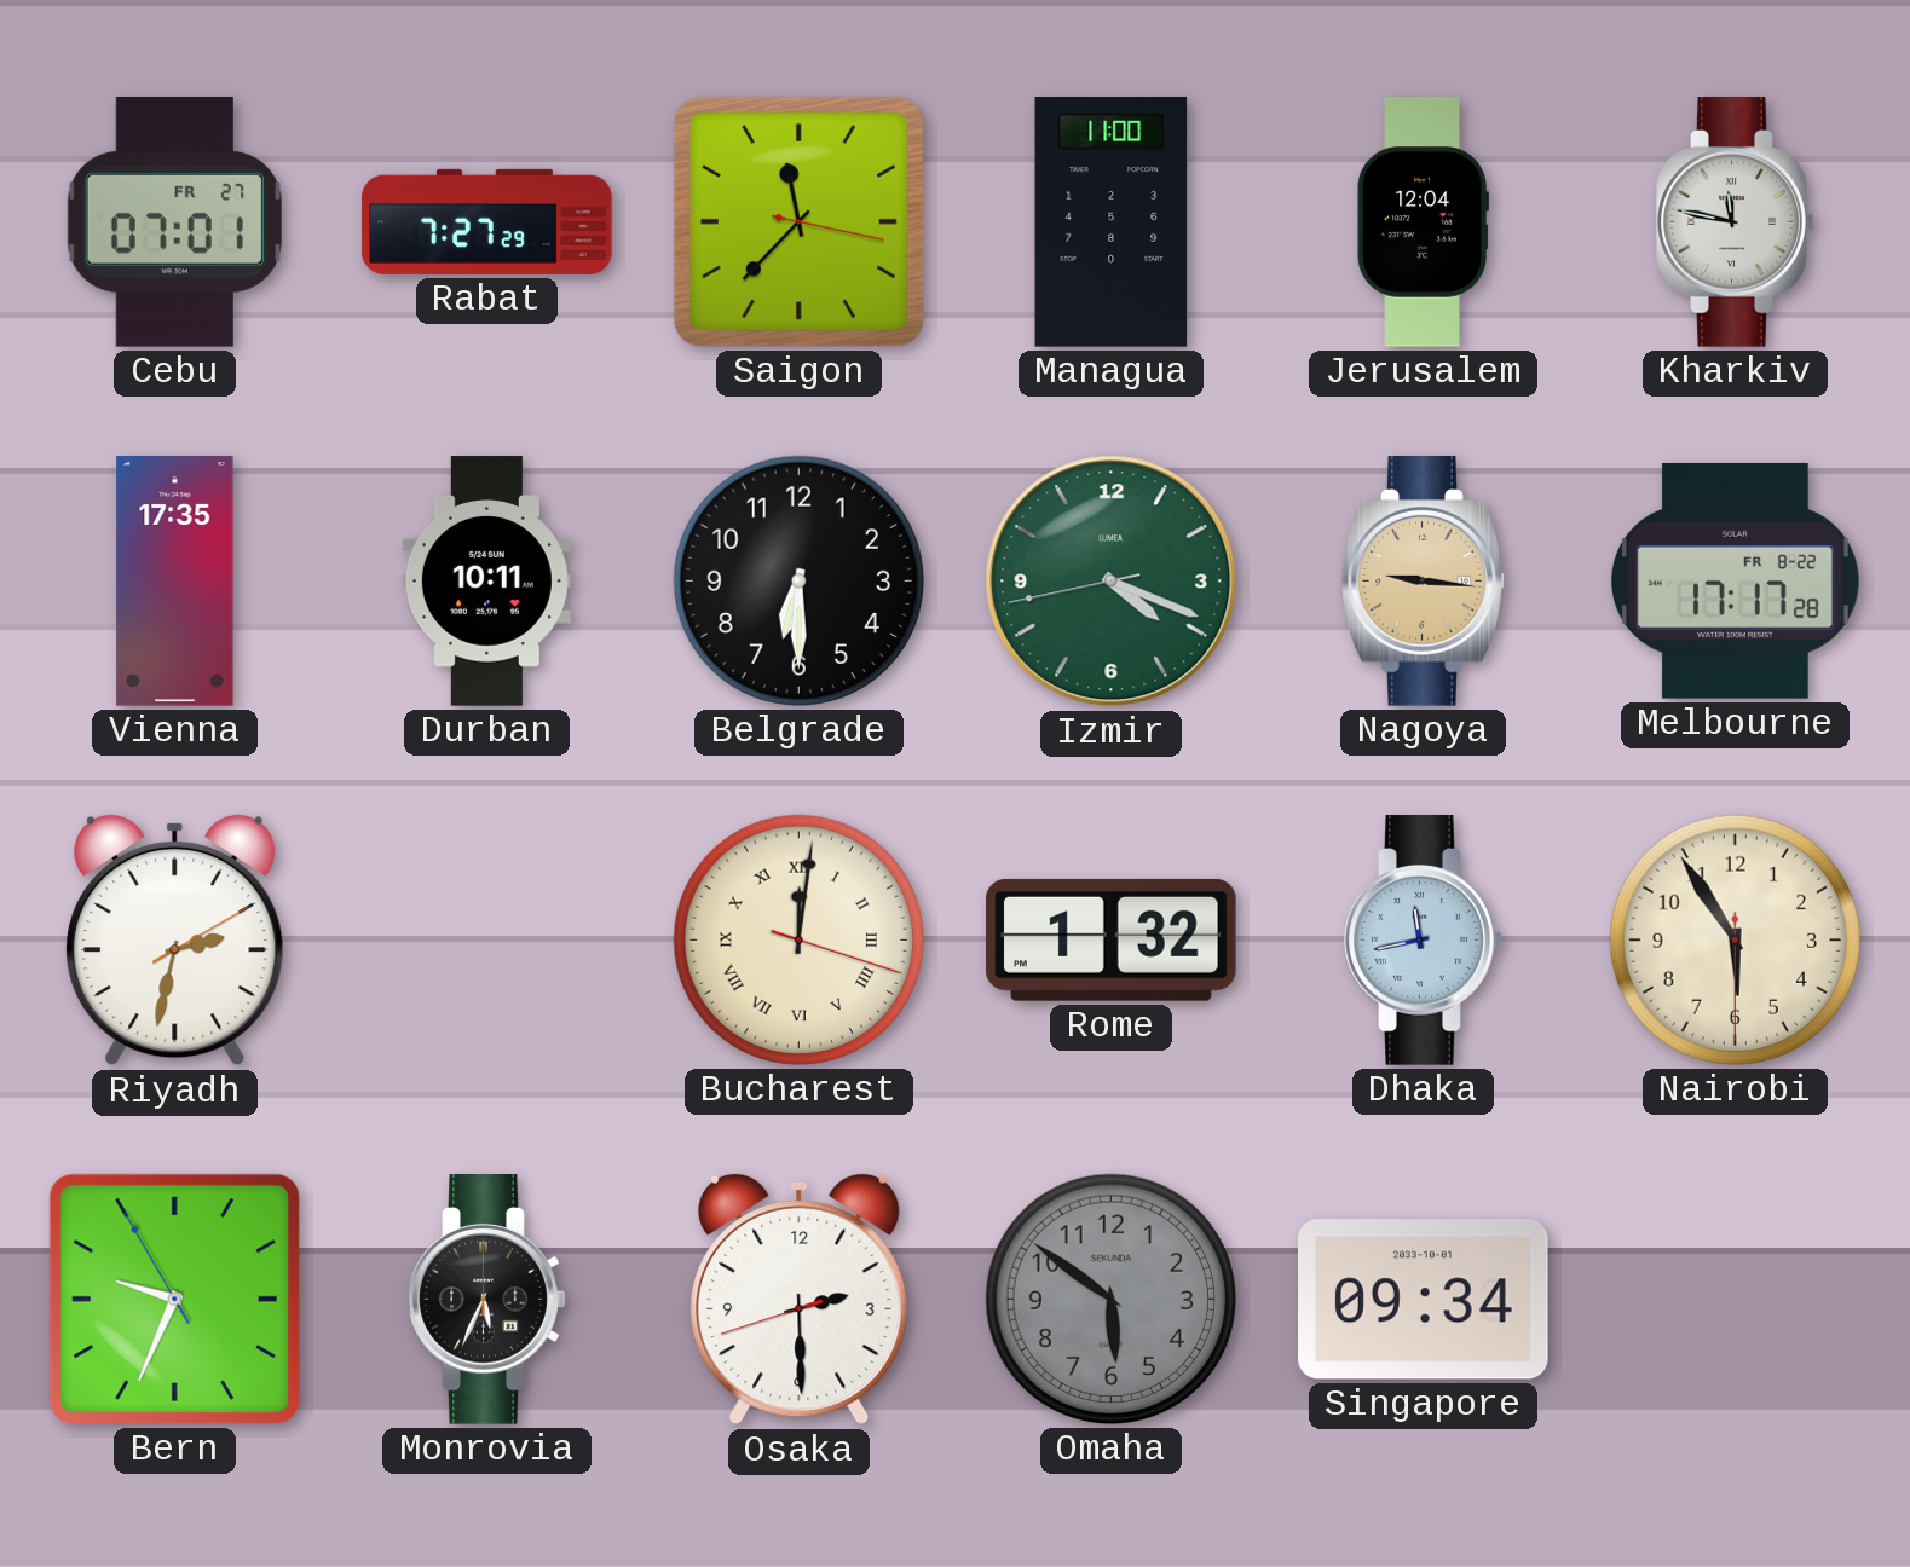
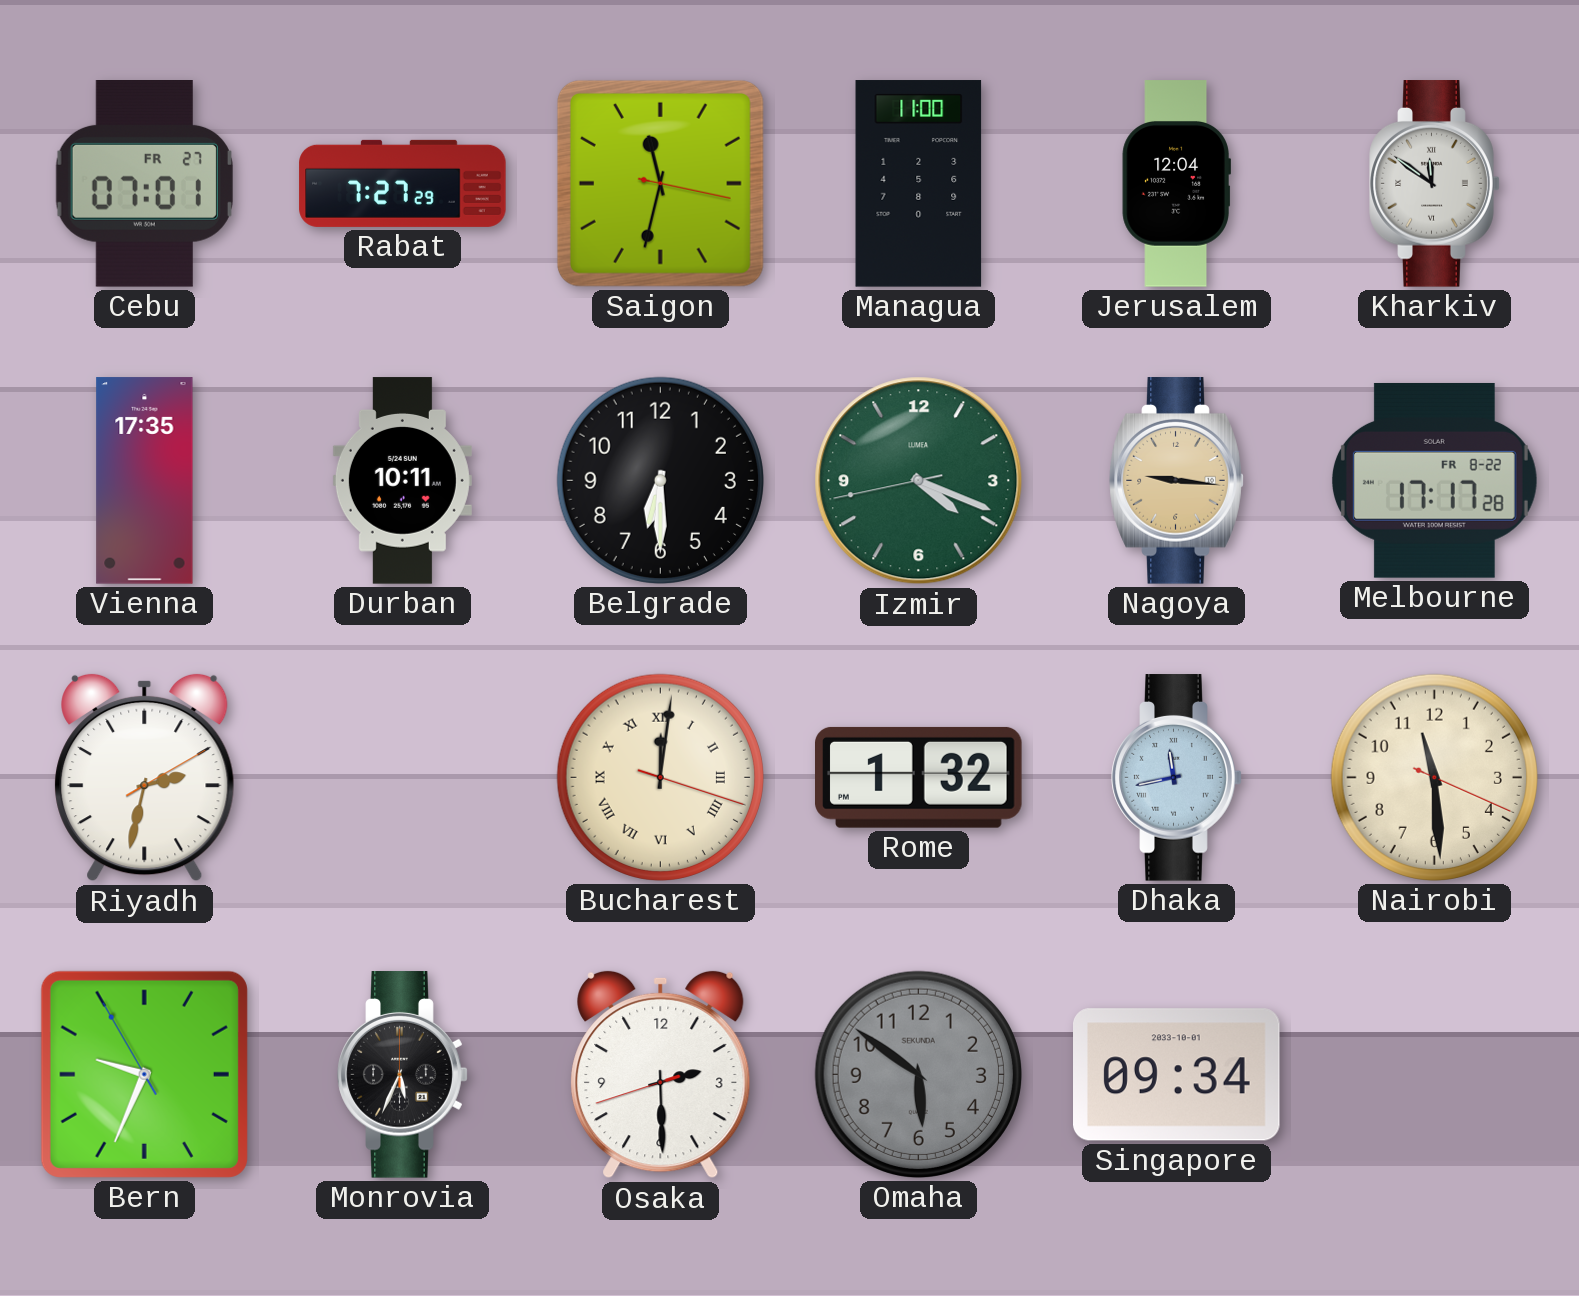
Saigon: 11:37 -> 11:32
Kharkiv: 11:47 -> 11:51
Nairobi: 5:54 -> 11:29
